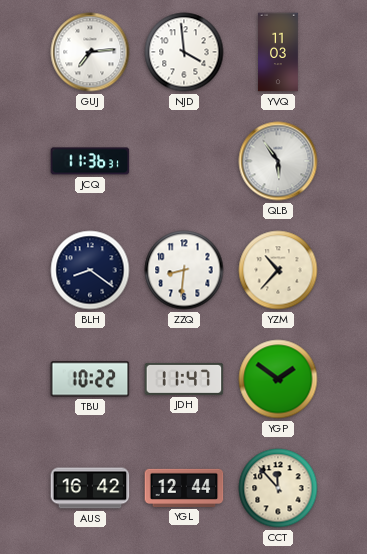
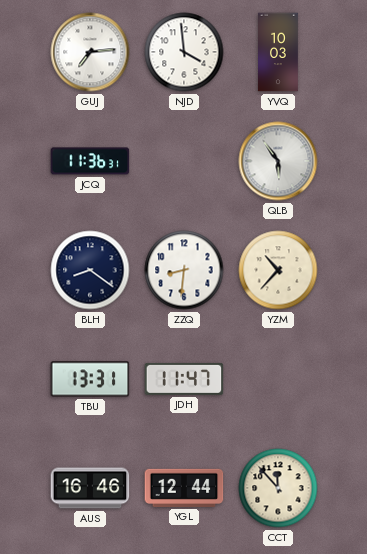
YVQ: 11:03 -> 10:03
TBU: 10:22 -> 13:31
YGP: 1:51 -> none
AUS: 16:42 -> 16:46
